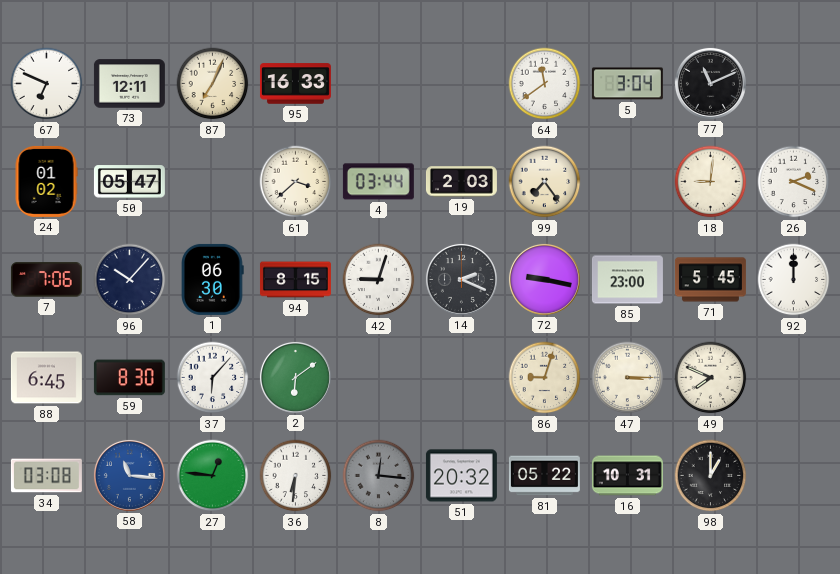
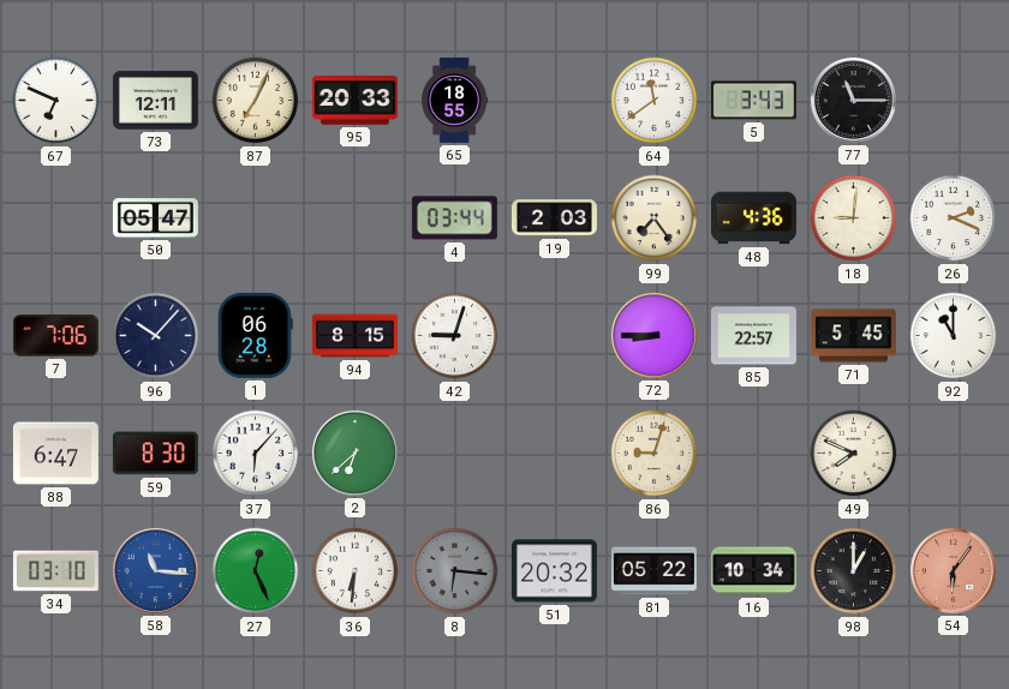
95: 16:33 -> 20:33
65: none -> 18:55
5: 3:04 -> 3:43
77: 11:11 -> 11:15
24: 01:02 -> none
61: 3:38 -> none
48: none -> 4:36
1: 06:30 -> 06:28
14: 2:19 -> none
72: 9:17 -> 8:45
85: 23:00 -> 22:57
92: 12:00 -> 11:00
88: 6:45 -> 6:47
2: 6:09 -> 6:38
47: 3:15 -> none
34: 03:08 -> 03:10
27: 12:46 -> 12:26
8: 12:16 -> 6:16
16: 10:31 -> 10:34
54: none -> 6:06
